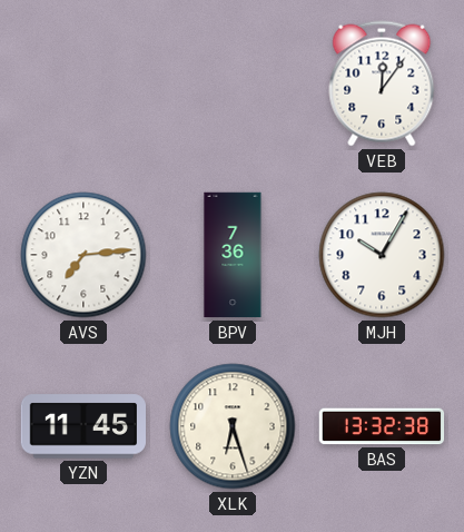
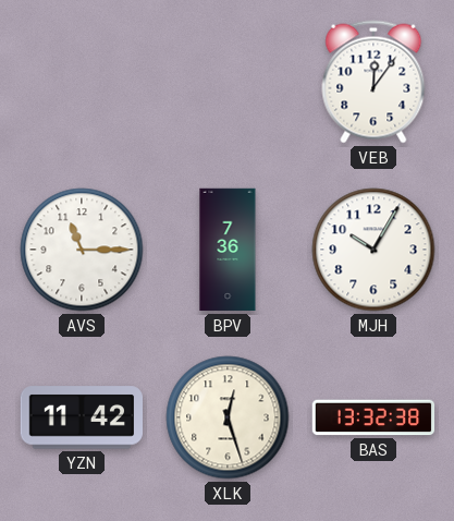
AVS: 7:14 -> 11:15
YZN: 11:45 -> 11:42
XLK: 6:27 -> 12:27
